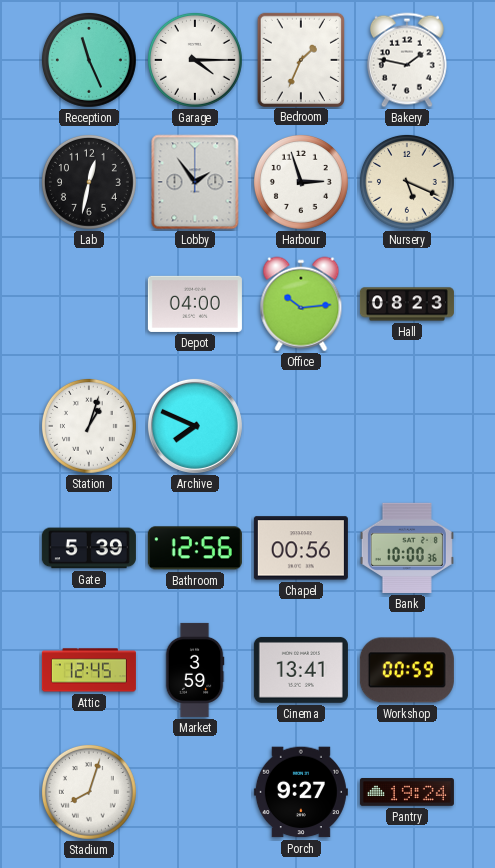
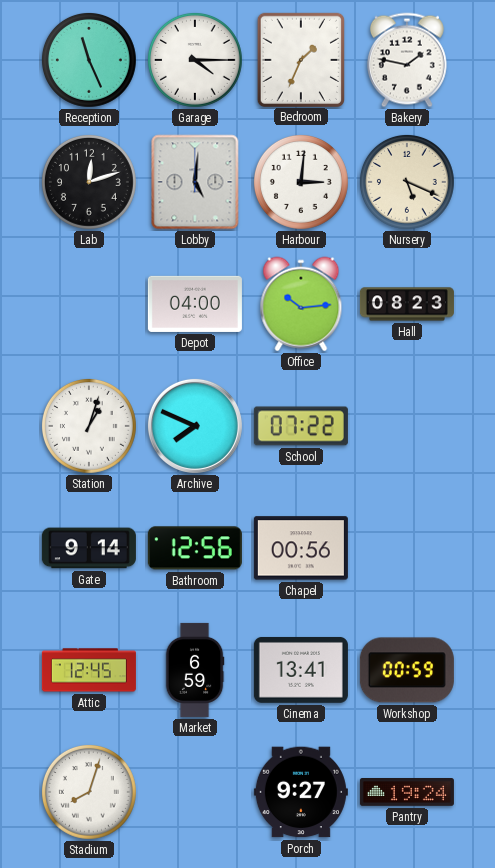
Lab: 12:32 -> 12:12
Lobby: 1:54 -> 5:01
Harbour: 2:57 -> 3:01
School: none -> 07:22
Gate: 5:39 -> 9:14
Bank: 10:00 -> none
Market: 3:59 -> 6:59
